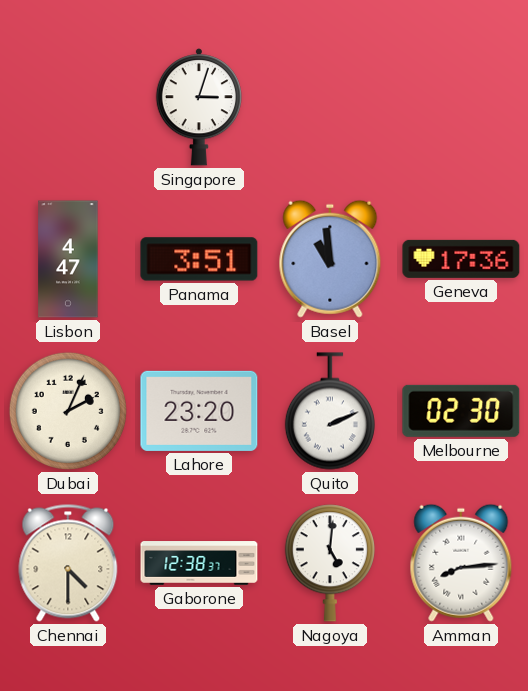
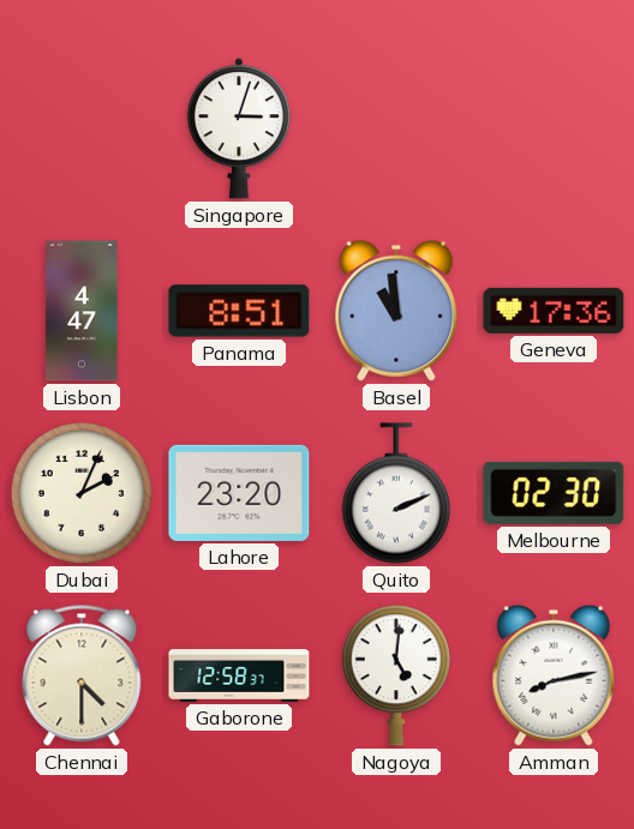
Panama: 3:51 -> 8:51
Gaborone: 12:38 -> 12:58
Amman: 8:14 -> 8:13
